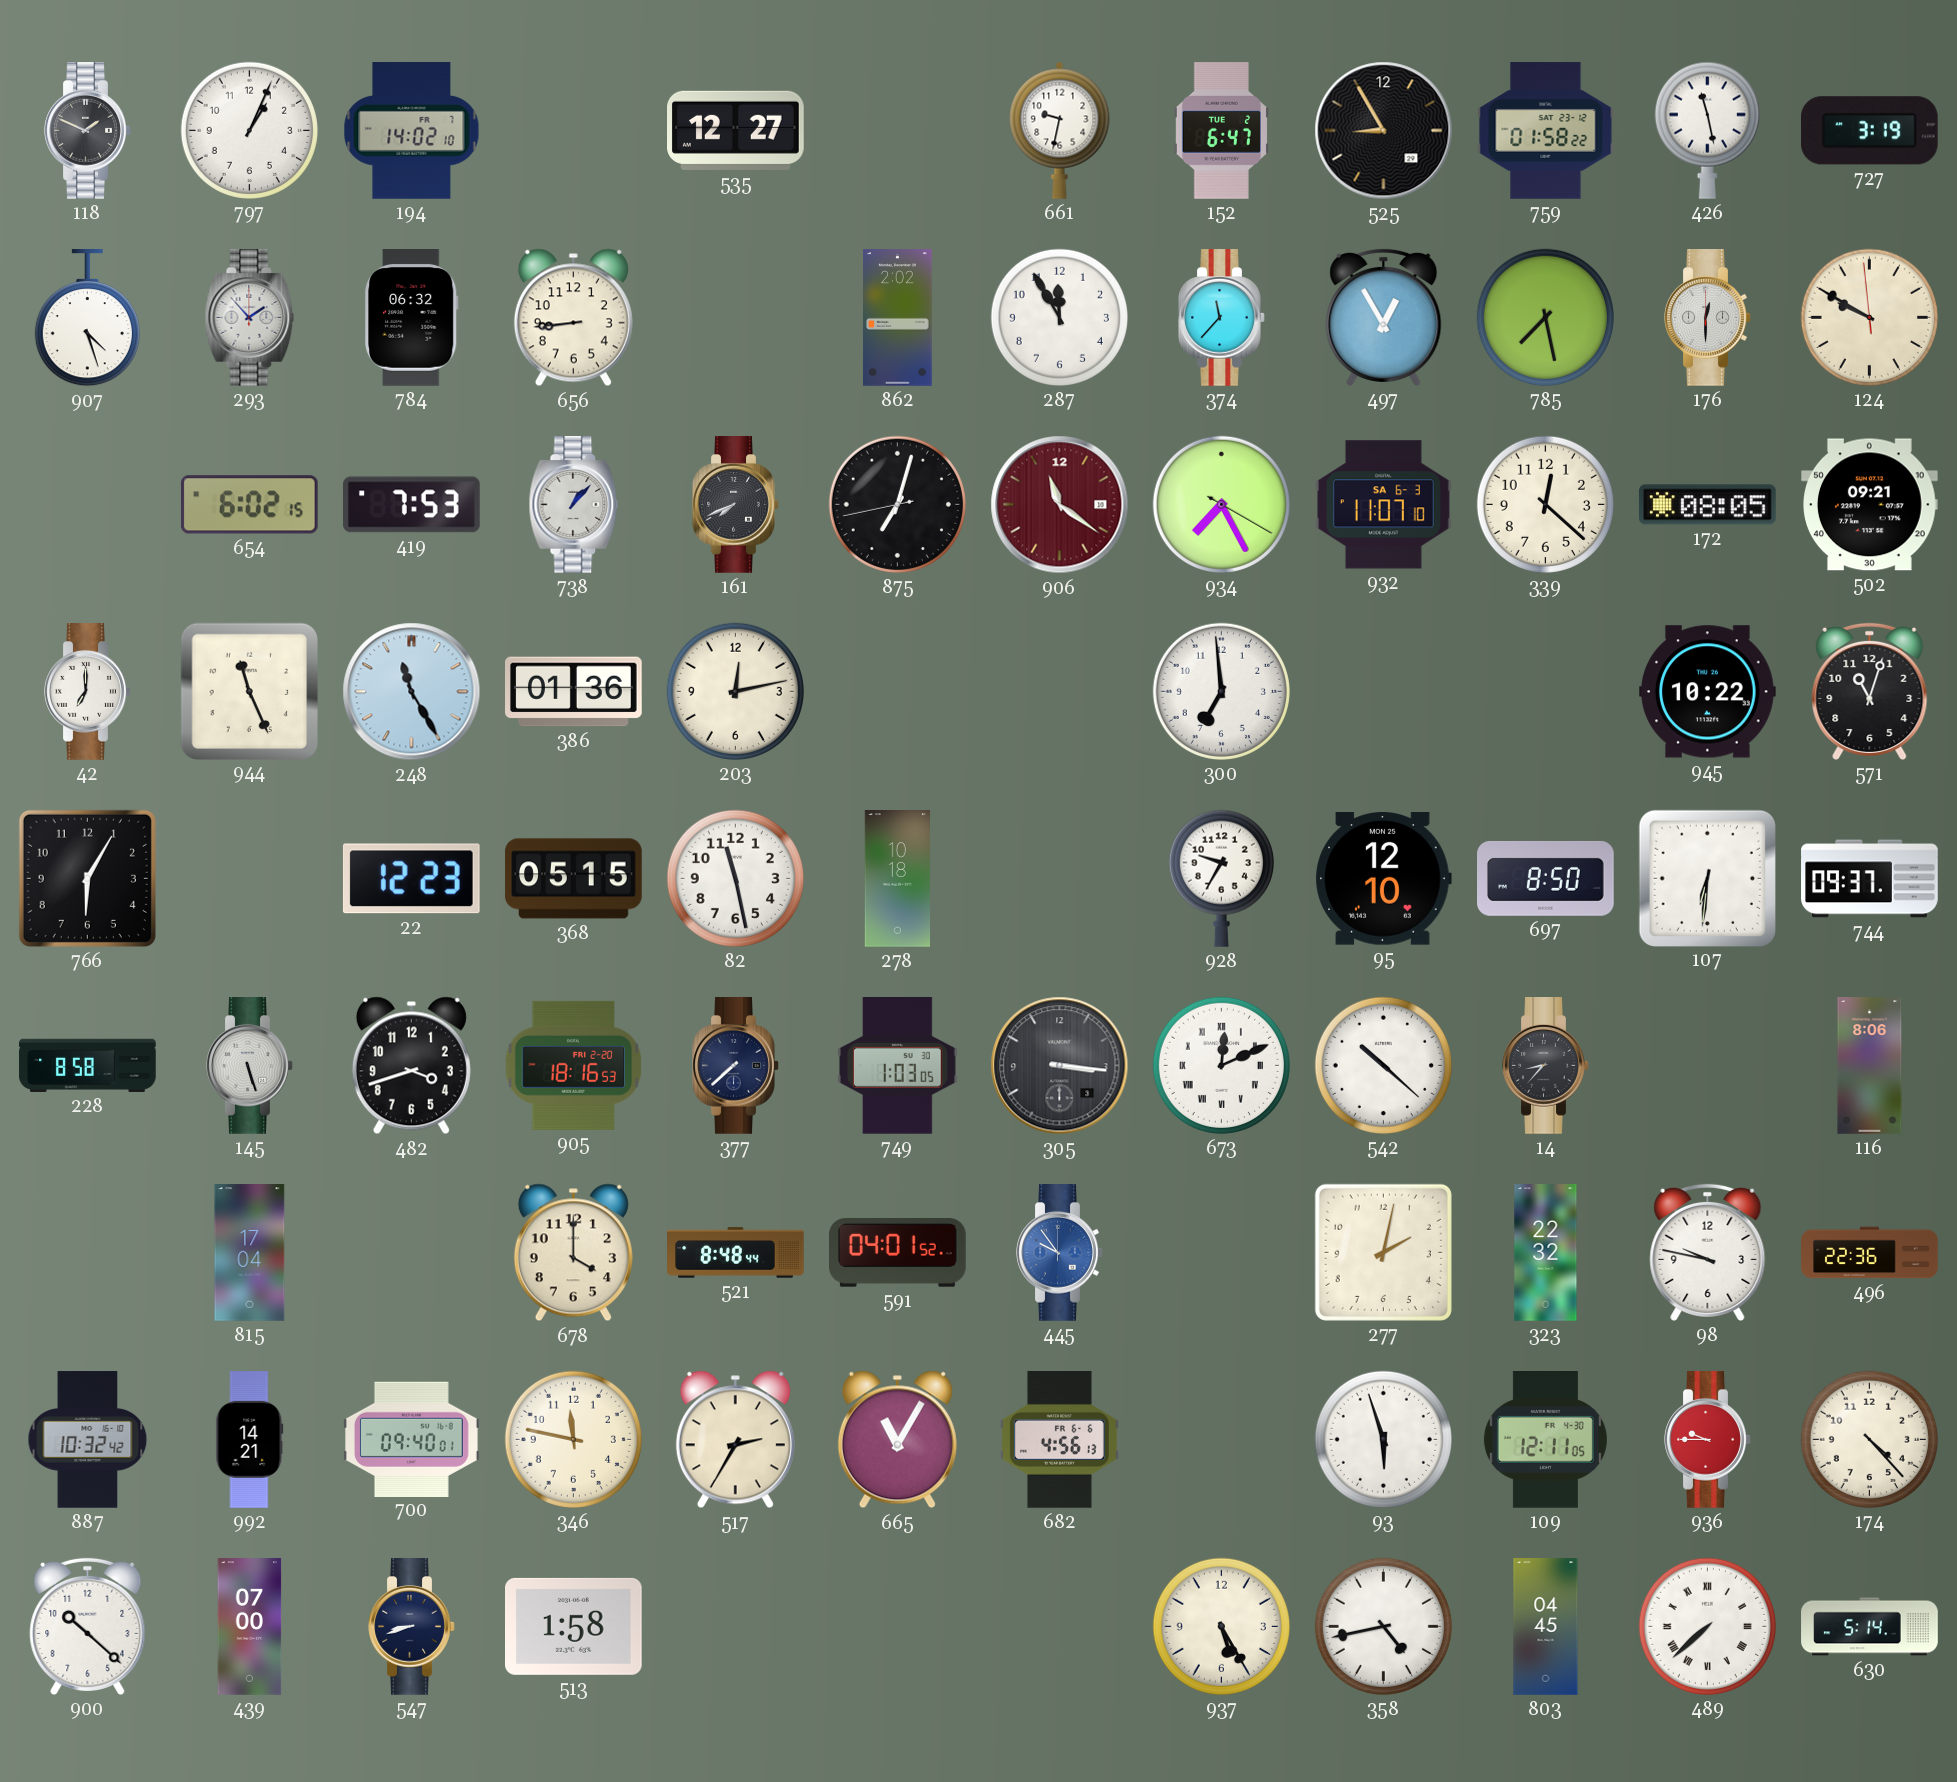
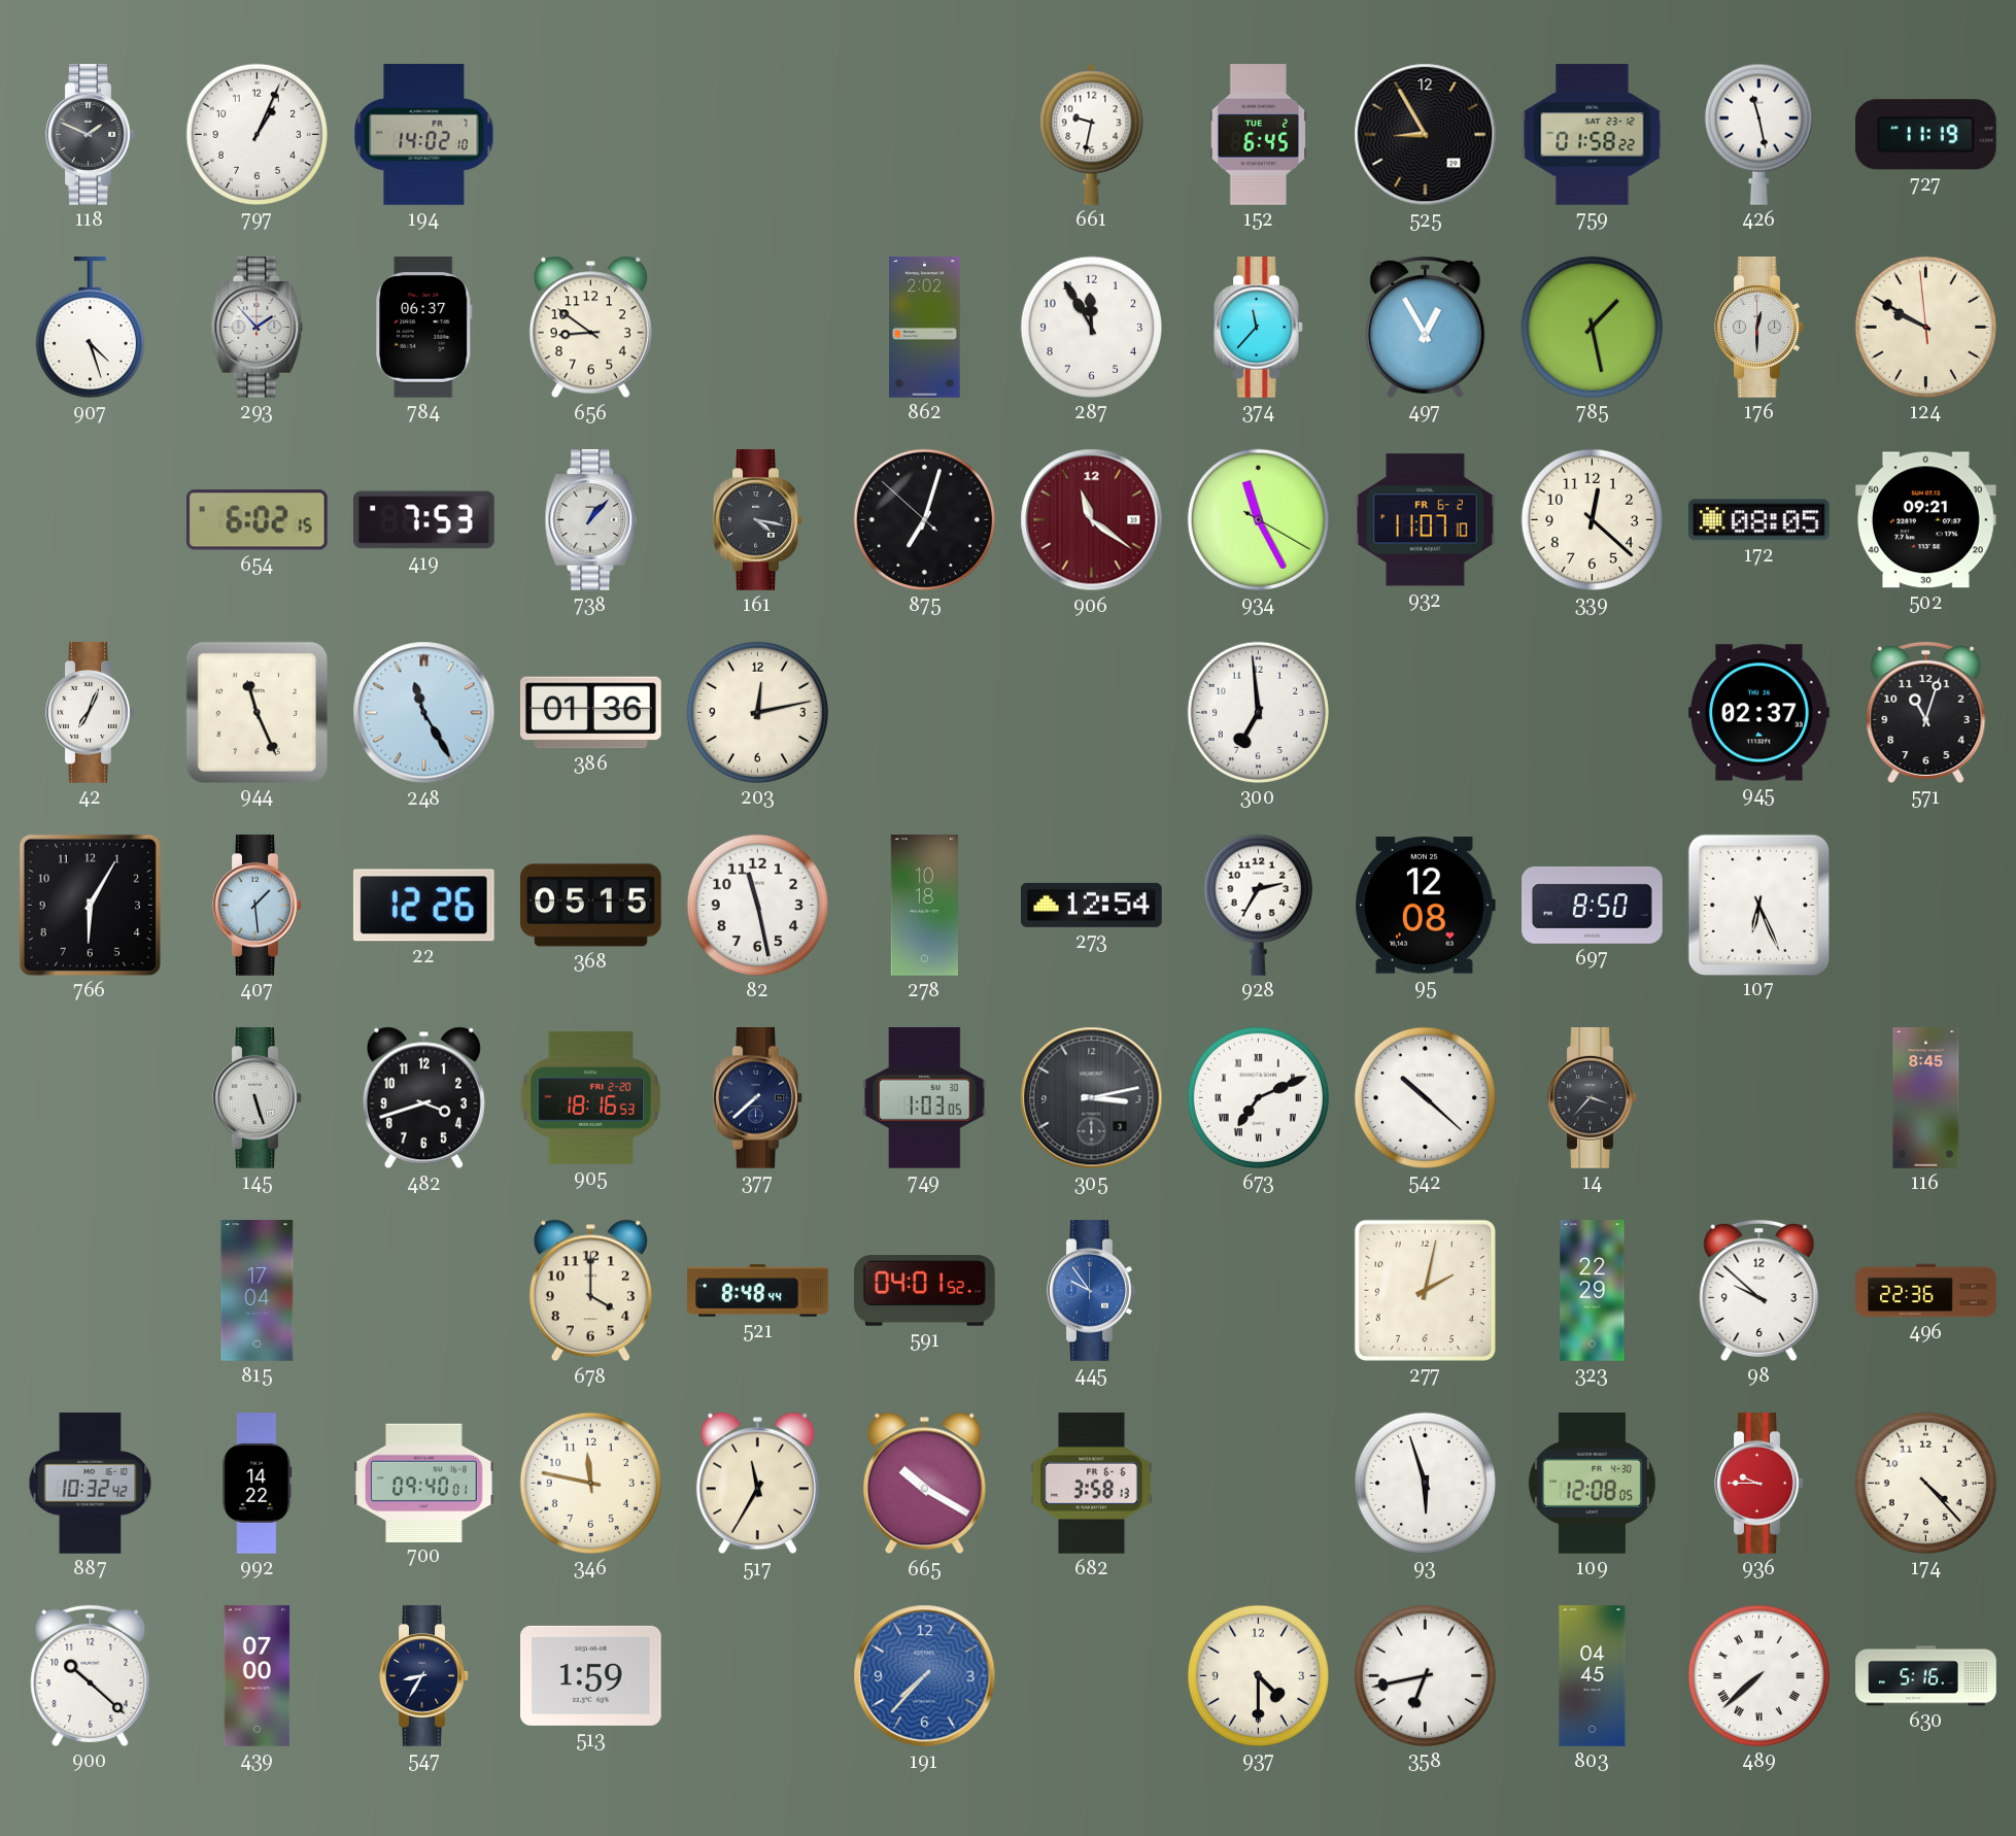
535: 12:27 -> none
152: 6:47 -> 6:45
727: 3:19 -> 11:19
784: 06:32 -> 06:37
656: 8:44 -> 8:51
785: 7:28 -> 1:28
161: 7:41 -> 4:17
875: 7:02:43 -> 7:02:52
934: 7:25 -> 11:25
932 date: SA 6-3 -> FR 6-2
42: 7:00 -> 7:04
945: 10:22 -> 02:37
407: none -> 1:29
22: 12:23 -> 12:26
273: none -> 12:54
928: 9:35 -> 2:35
95: 12:10 -> 12:08
107: 6:31 -> 6:26
744: 09:37 -> none
228: 8:58 -> none
305: 3:16 -> 3:13
673: 12:11 -> 7:11
14: 8:37 -> 3:37
116: 8:06 -> 8:45
323: 22:32 -> 22:29
98: 9:47 -> 9:52
992: 14:21 -> 14:22
517: 2:35 -> 11:35
665: 11:05 -> 10:20
682: 4:56 -> 3:58
109: 12:11 -> 12:08
547: 8:42 -> 8:35
513: 1:58 -> 1:59
191: none -> 7:37
937: 5:25 -> 4:30
358: 4:43 -> 6:43
630: 5:14 -> 5:16
